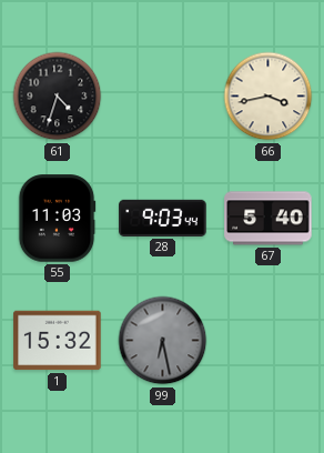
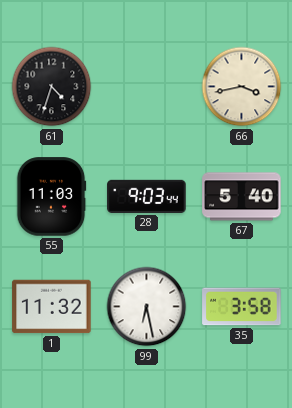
1: 15:32 -> 11:32
99 dial: grey -> white
35: none -> 3:58
